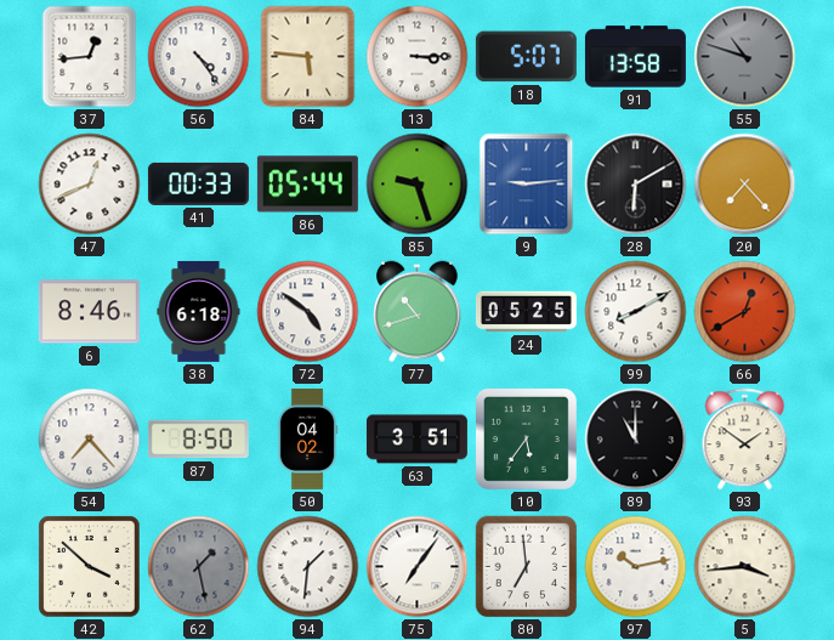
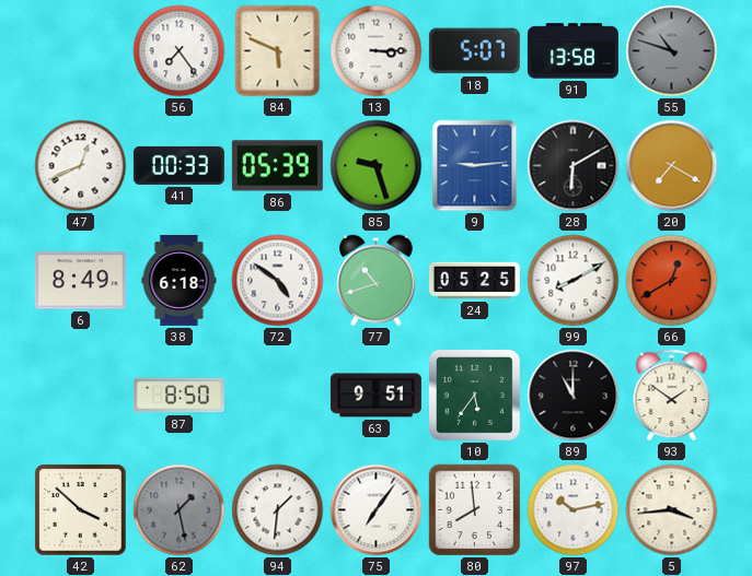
37: 12:44 -> none
56: 4:24 -> 7:24
84: 5:46 -> 5:49
86: 05:44 -> 05:39
20: 7:23 -> 7:20
6: 8:46 -> 8:49
54: 7:23 -> none
50: 04:02 -> none
63: 3:51 -> 9:51
80: 6:59 -> 7:59
